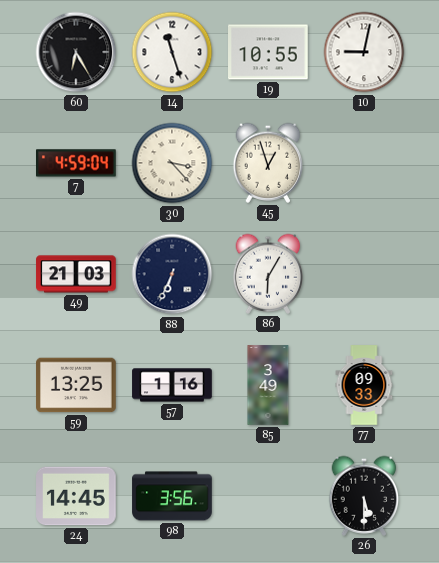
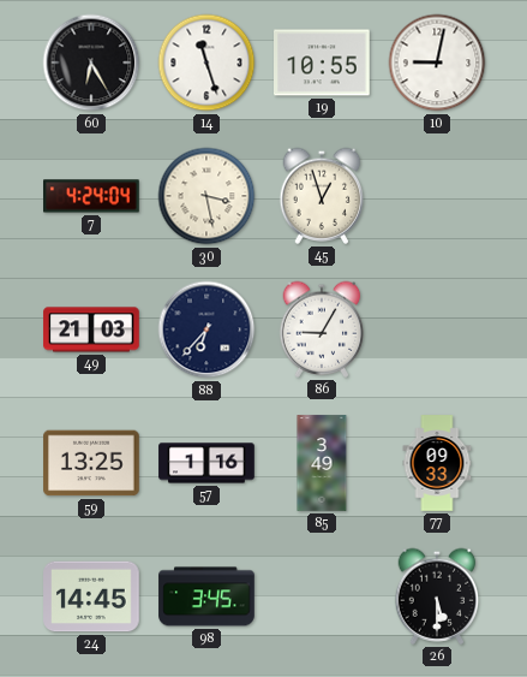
7: 4:59 -> 4:24
30: 3:23 -> 3:28
88: 6:34 -> 6:37
86: 6:05 -> 9:05
98: 3:56 -> 3:45
